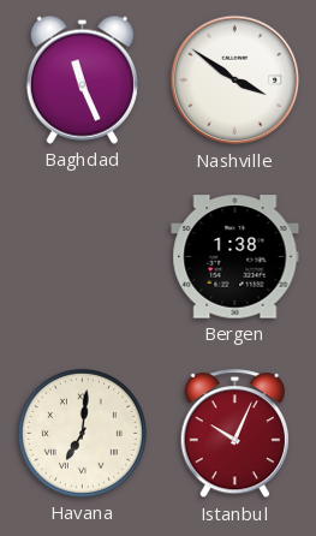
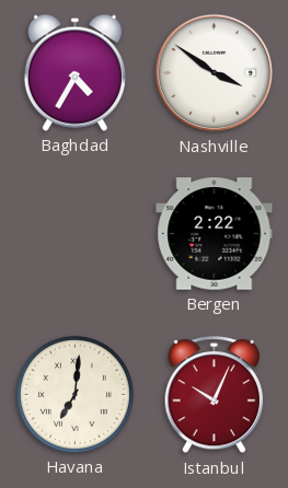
Baghdad: 11:26 -> 4:35
Bergen: 1:38 -> 2:22
